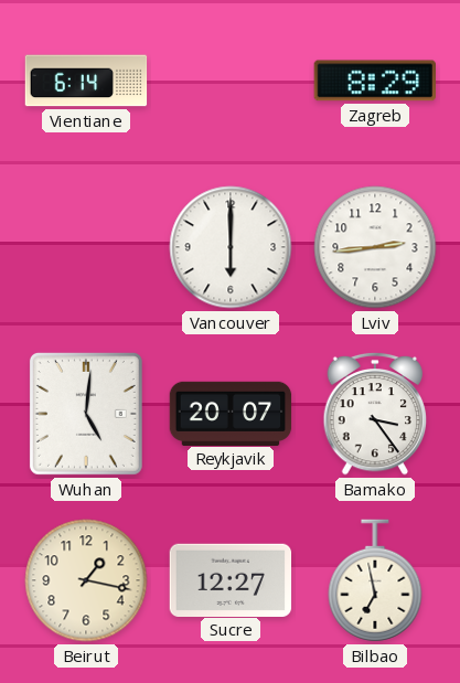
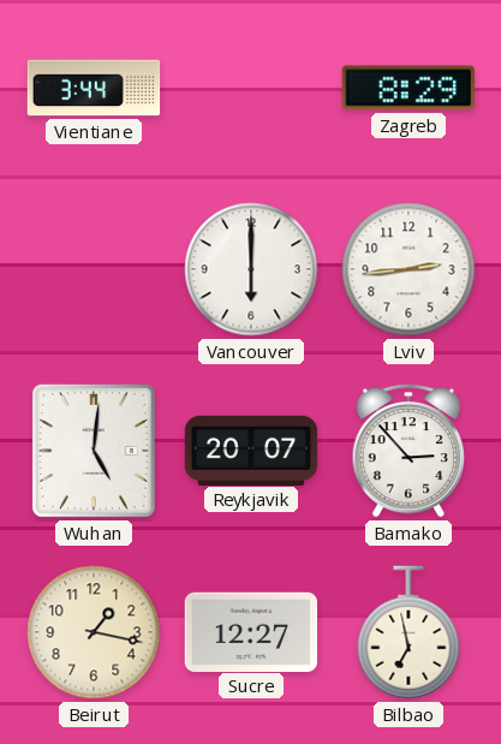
Vientiane: 6:14 -> 3:44
Bamako: 3:24 -> 2:53
